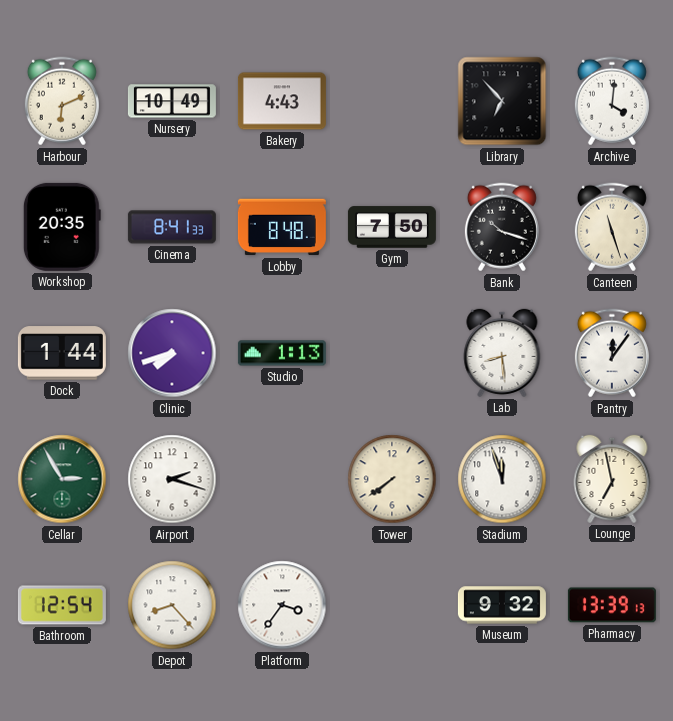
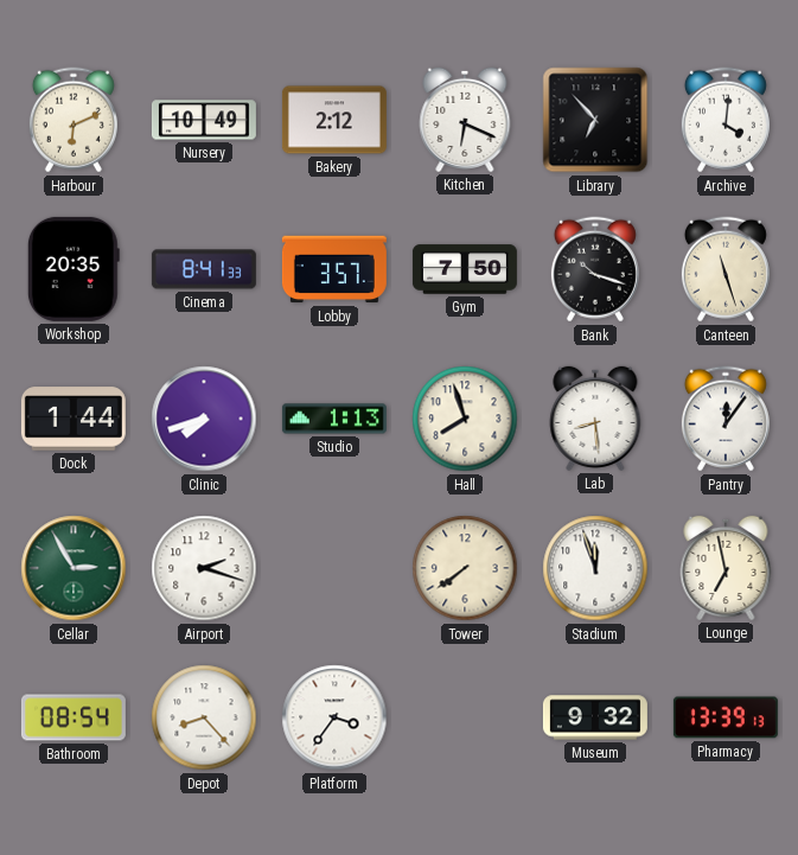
Bakery: 4:43 -> 2:12
Kitchen: none -> 6:19
Lobby: 8:48 -> 3:57
Hall: none -> 7:57
Bathroom: 12:54 -> 08:54
